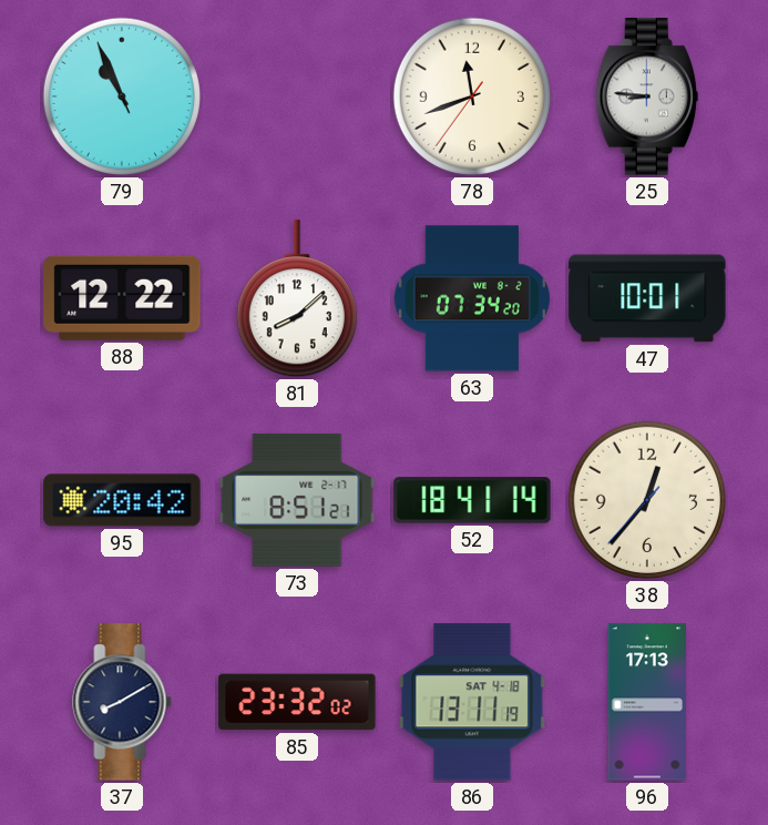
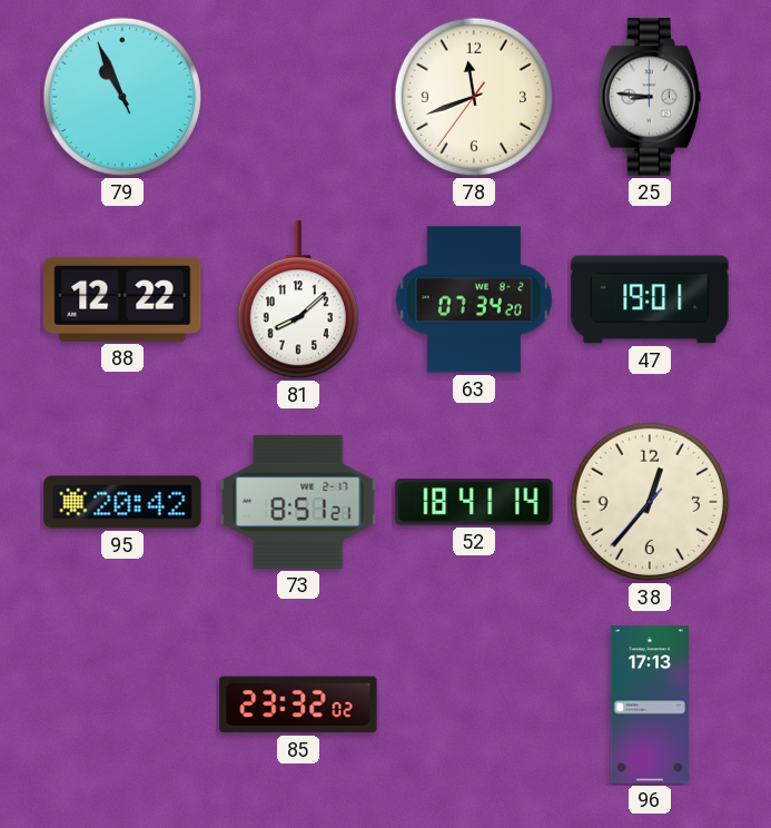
47: 10:01 -> 19:01
37: 8:10 -> none
86: 13:11 -> none
